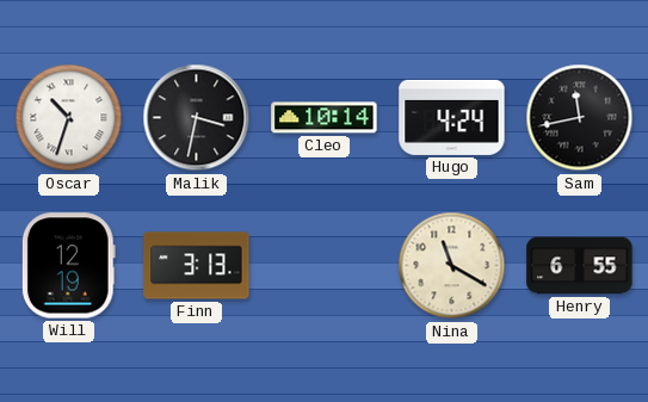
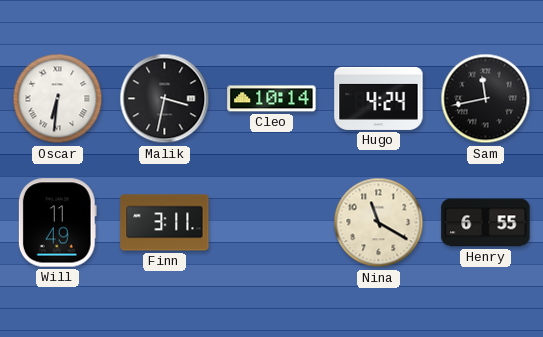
Oscar: 10:33 -> 6:31
Will: 12:19 -> 11:49
Finn: 3:13 -> 3:11
